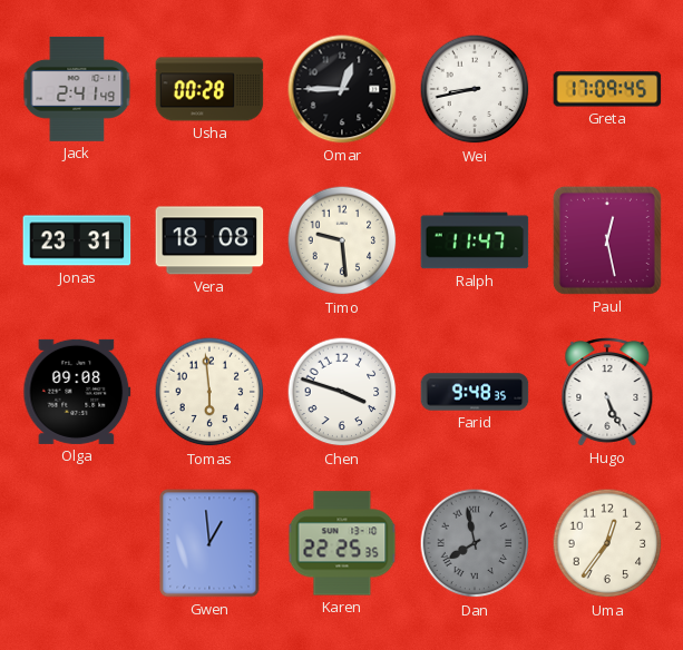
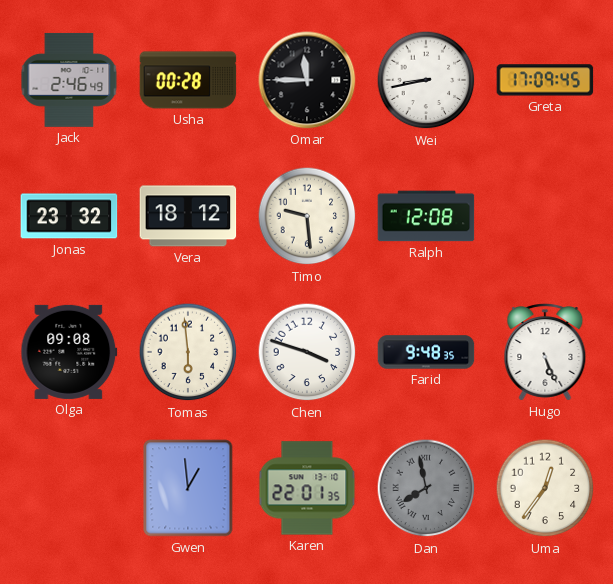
Jack: 2:41 -> 2:46
Omar: 12:45 -> 11:45
Jonas: 23:31 -> 23:32
Vera: 18:08 -> 18:12
Ralph: 11:47 -> 12:08
Paul: 12:28 -> none
Karen: 22:25 -> 22:01
